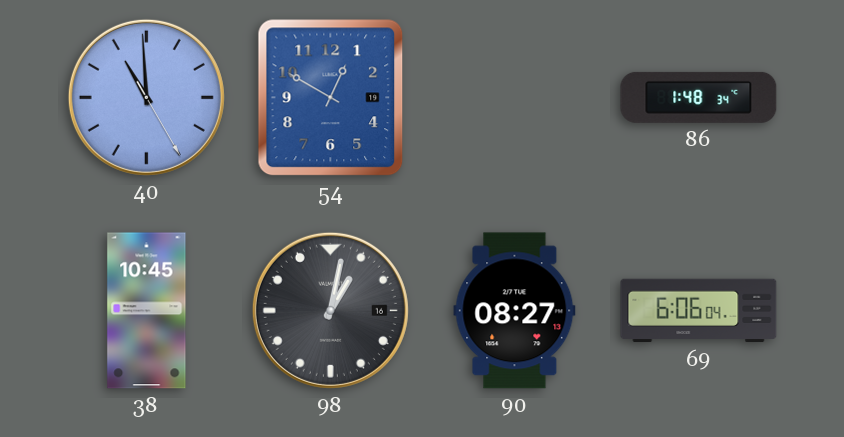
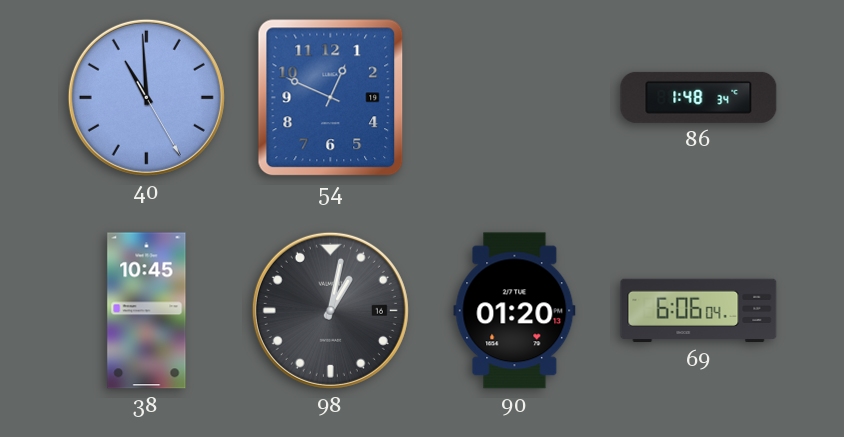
54: 12:50 -> 12:49
90: 08:27 -> 01:20
